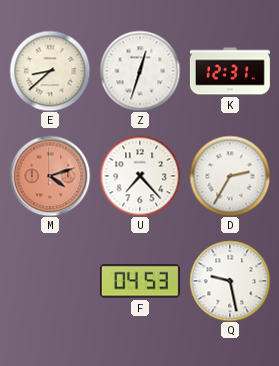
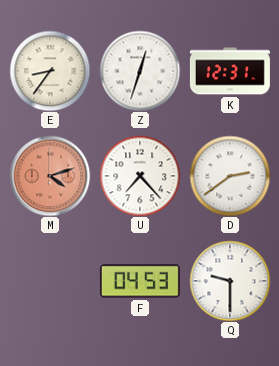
E: 8:38 -> 8:36
D: 2:35 -> 2:39
Q: 9:28 -> 9:30
